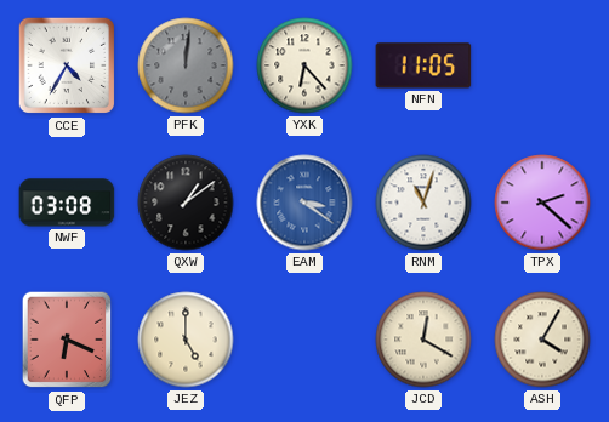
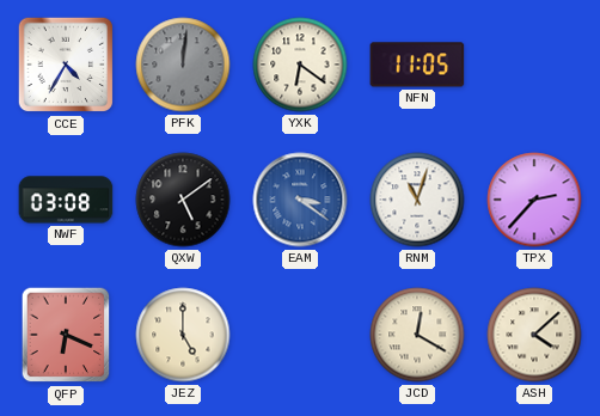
YXK: 6:23 -> 6:21
QXW: 1:09 -> 5:09
TPX: 2:22 -> 2:37
ASH: 4:05 -> 4:08
